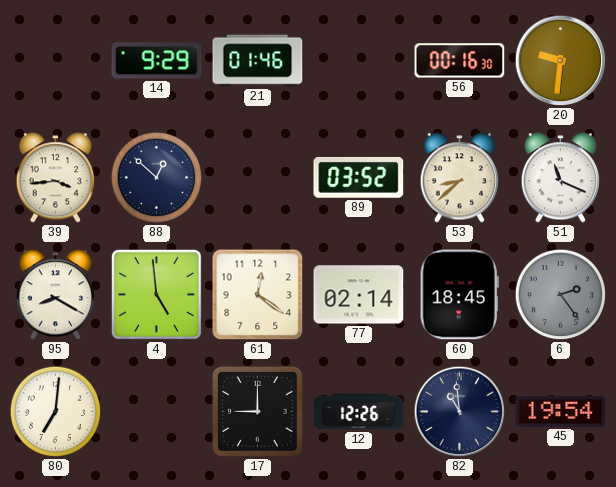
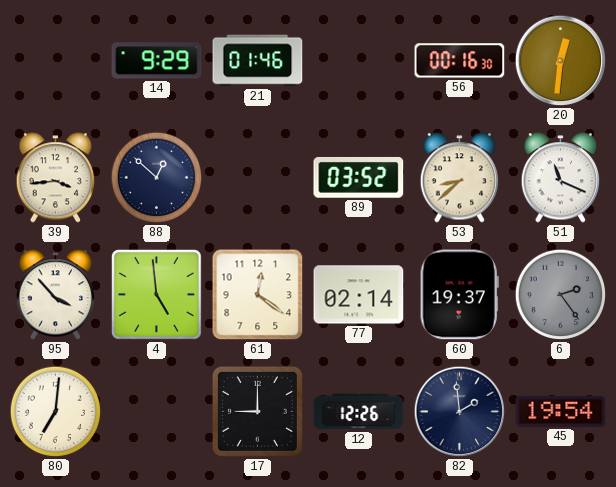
20: 9:31 -> 12:31
95: 8:20 -> 3:53
60: 18:45 -> 19:37
82: 10:59 -> 1:59
